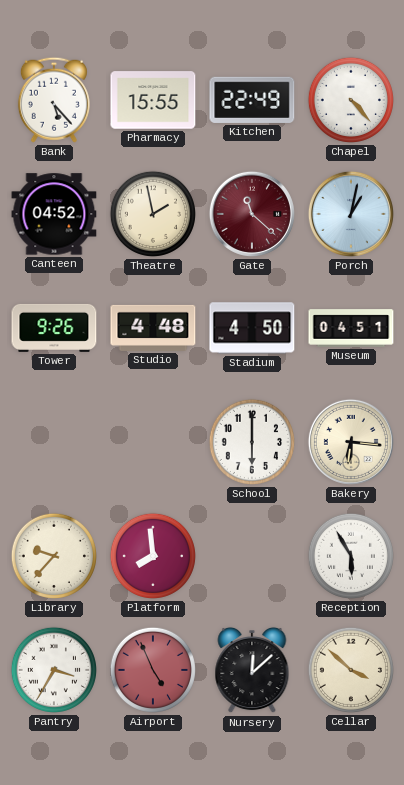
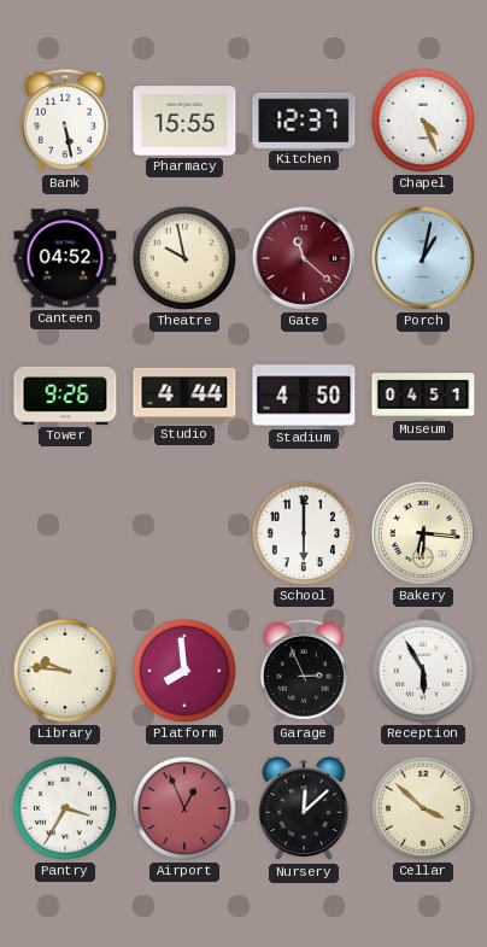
Bank: 5:23 -> 5:28
Kitchen: 22:49 -> 12:37
Chapel: 4:23 -> 4:26
Theatre: 1:58 -> 9:58
Studio: 4:48 -> 4:44
Library: 9:37 -> 9:46
Garage: none -> 2:56
Airport: 4:56 -> 12:56
